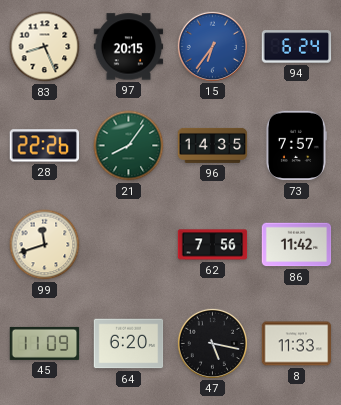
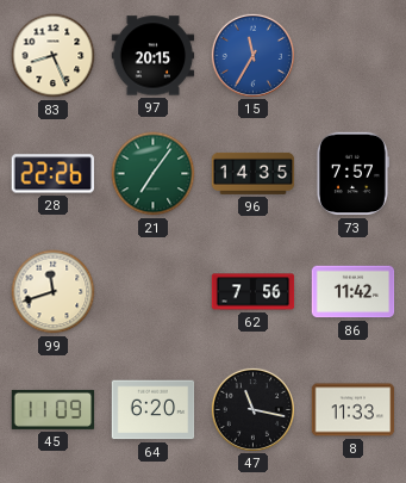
15: 6:36 -> 11:35
94: 6:24 -> none
21: 8:06 -> 7:06
47: 5:17 -> 11:17
